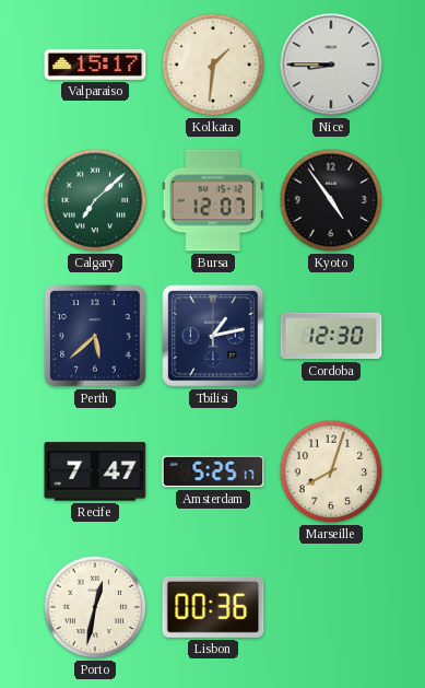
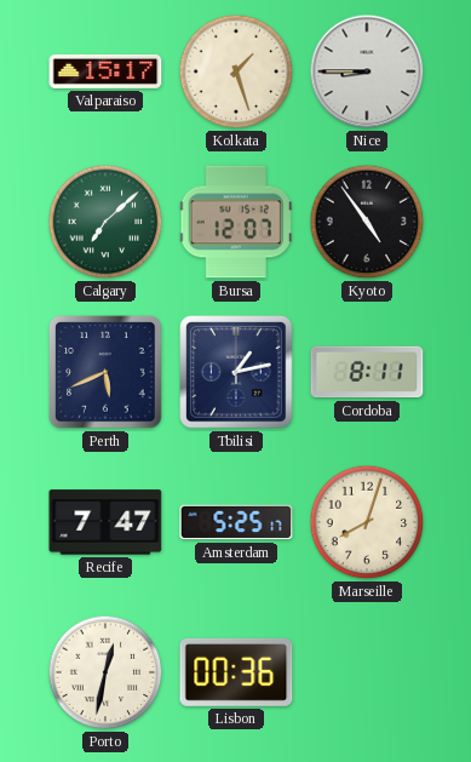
Kolkata: 1:31 -> 1:27
Perth: 5:38 -> 5:41
Cordoba: 12:30 -> 8:11
